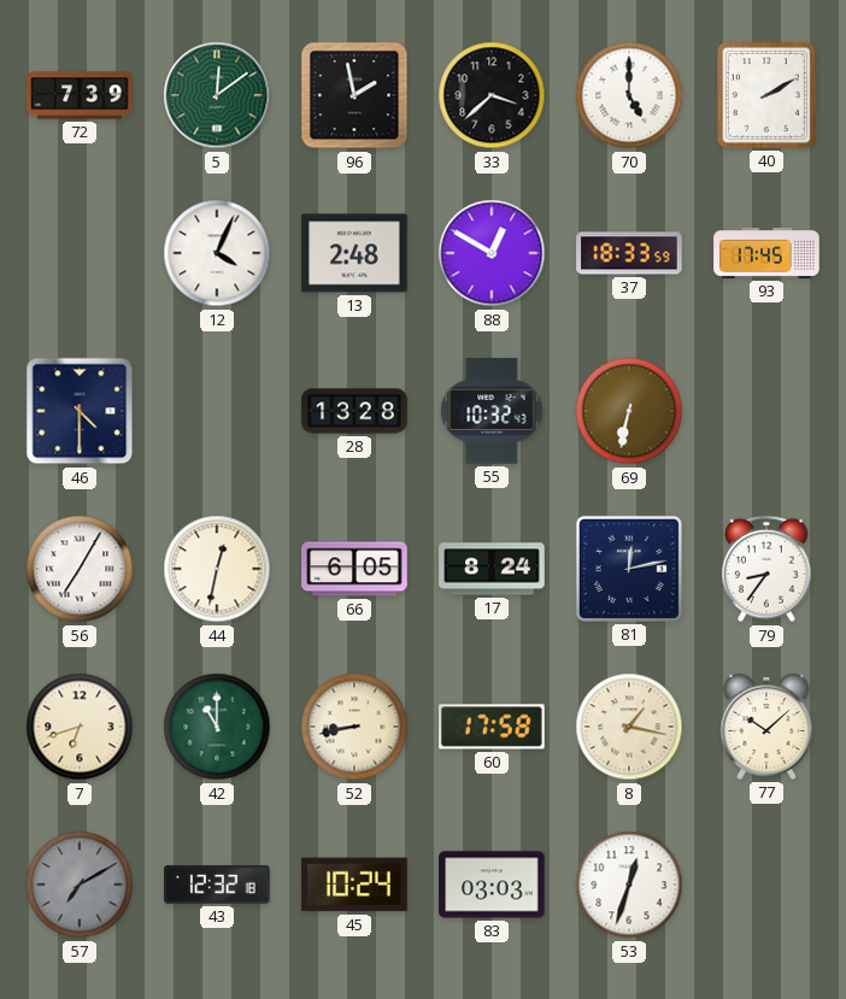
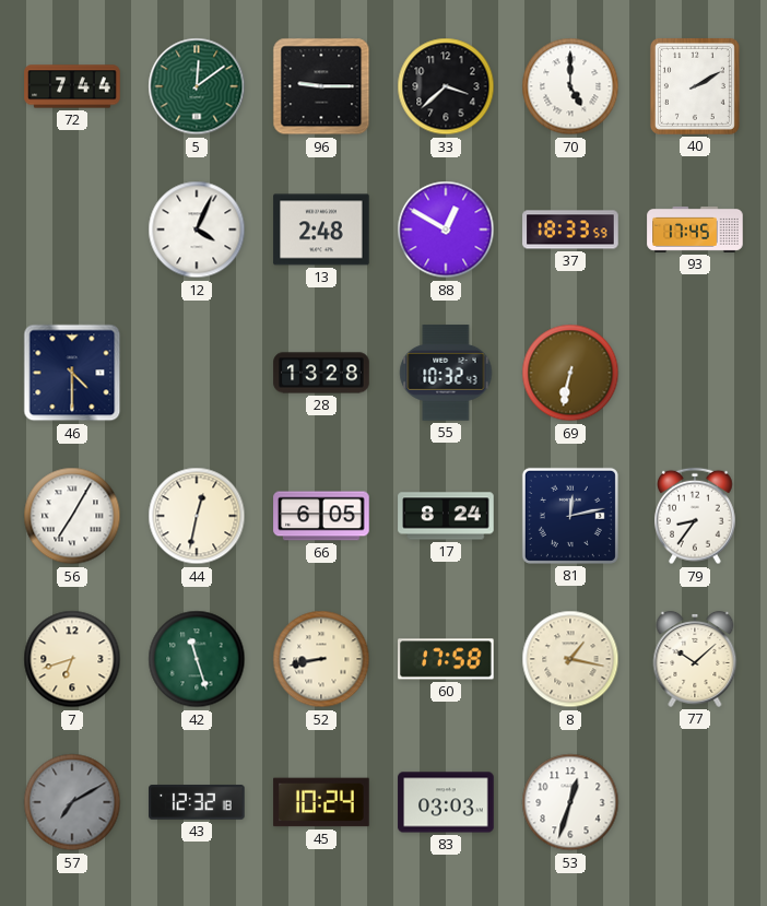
72: 7:39 -> 7:44
96: 1:58 -> 9:15
42: 11:00 -> 11:27
